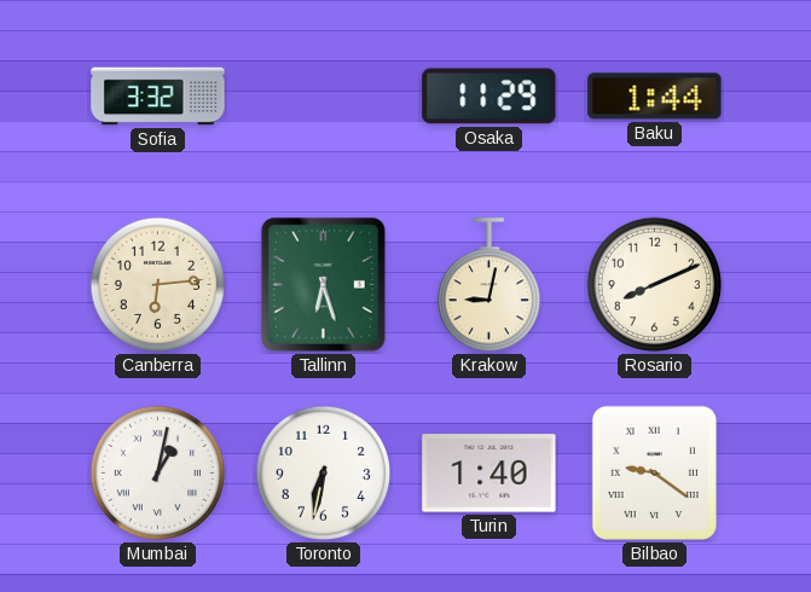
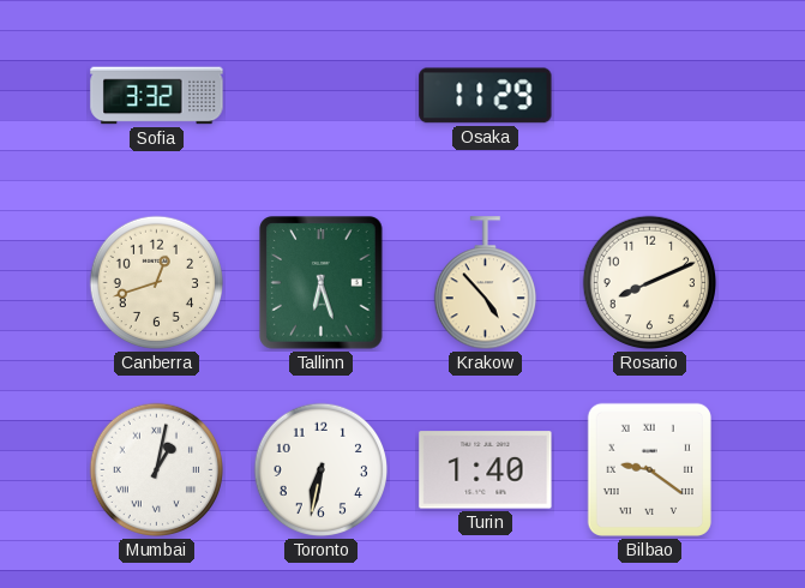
Baku: 1:44 -> none
Canberra: 6:14 -> 12:42
Krakow: 9:02 -> 4:53
